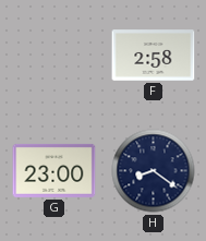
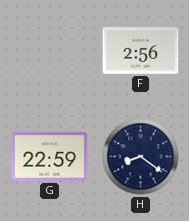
F: 2:58 -> 2:56
G: 23:00 -> 22:59
